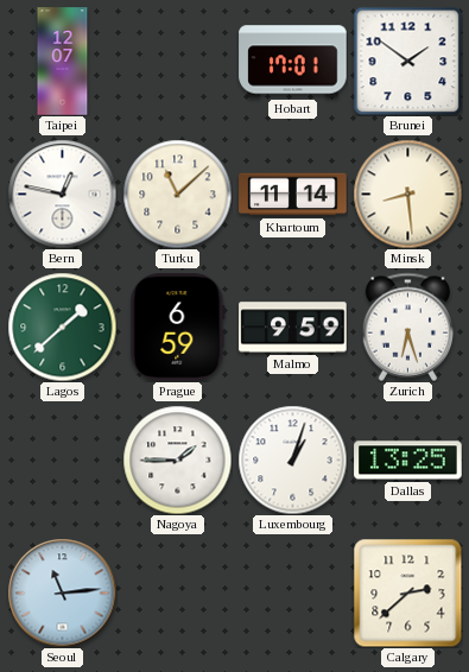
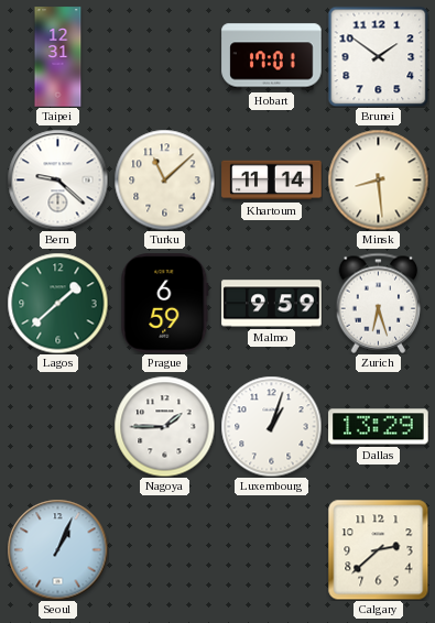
Taipei: 12:07 -> 12:31
Bern: 12:47 -> 9:22
Dallas: 13:25 -> 13:29
Seoul: 11:14 -> 1:04
